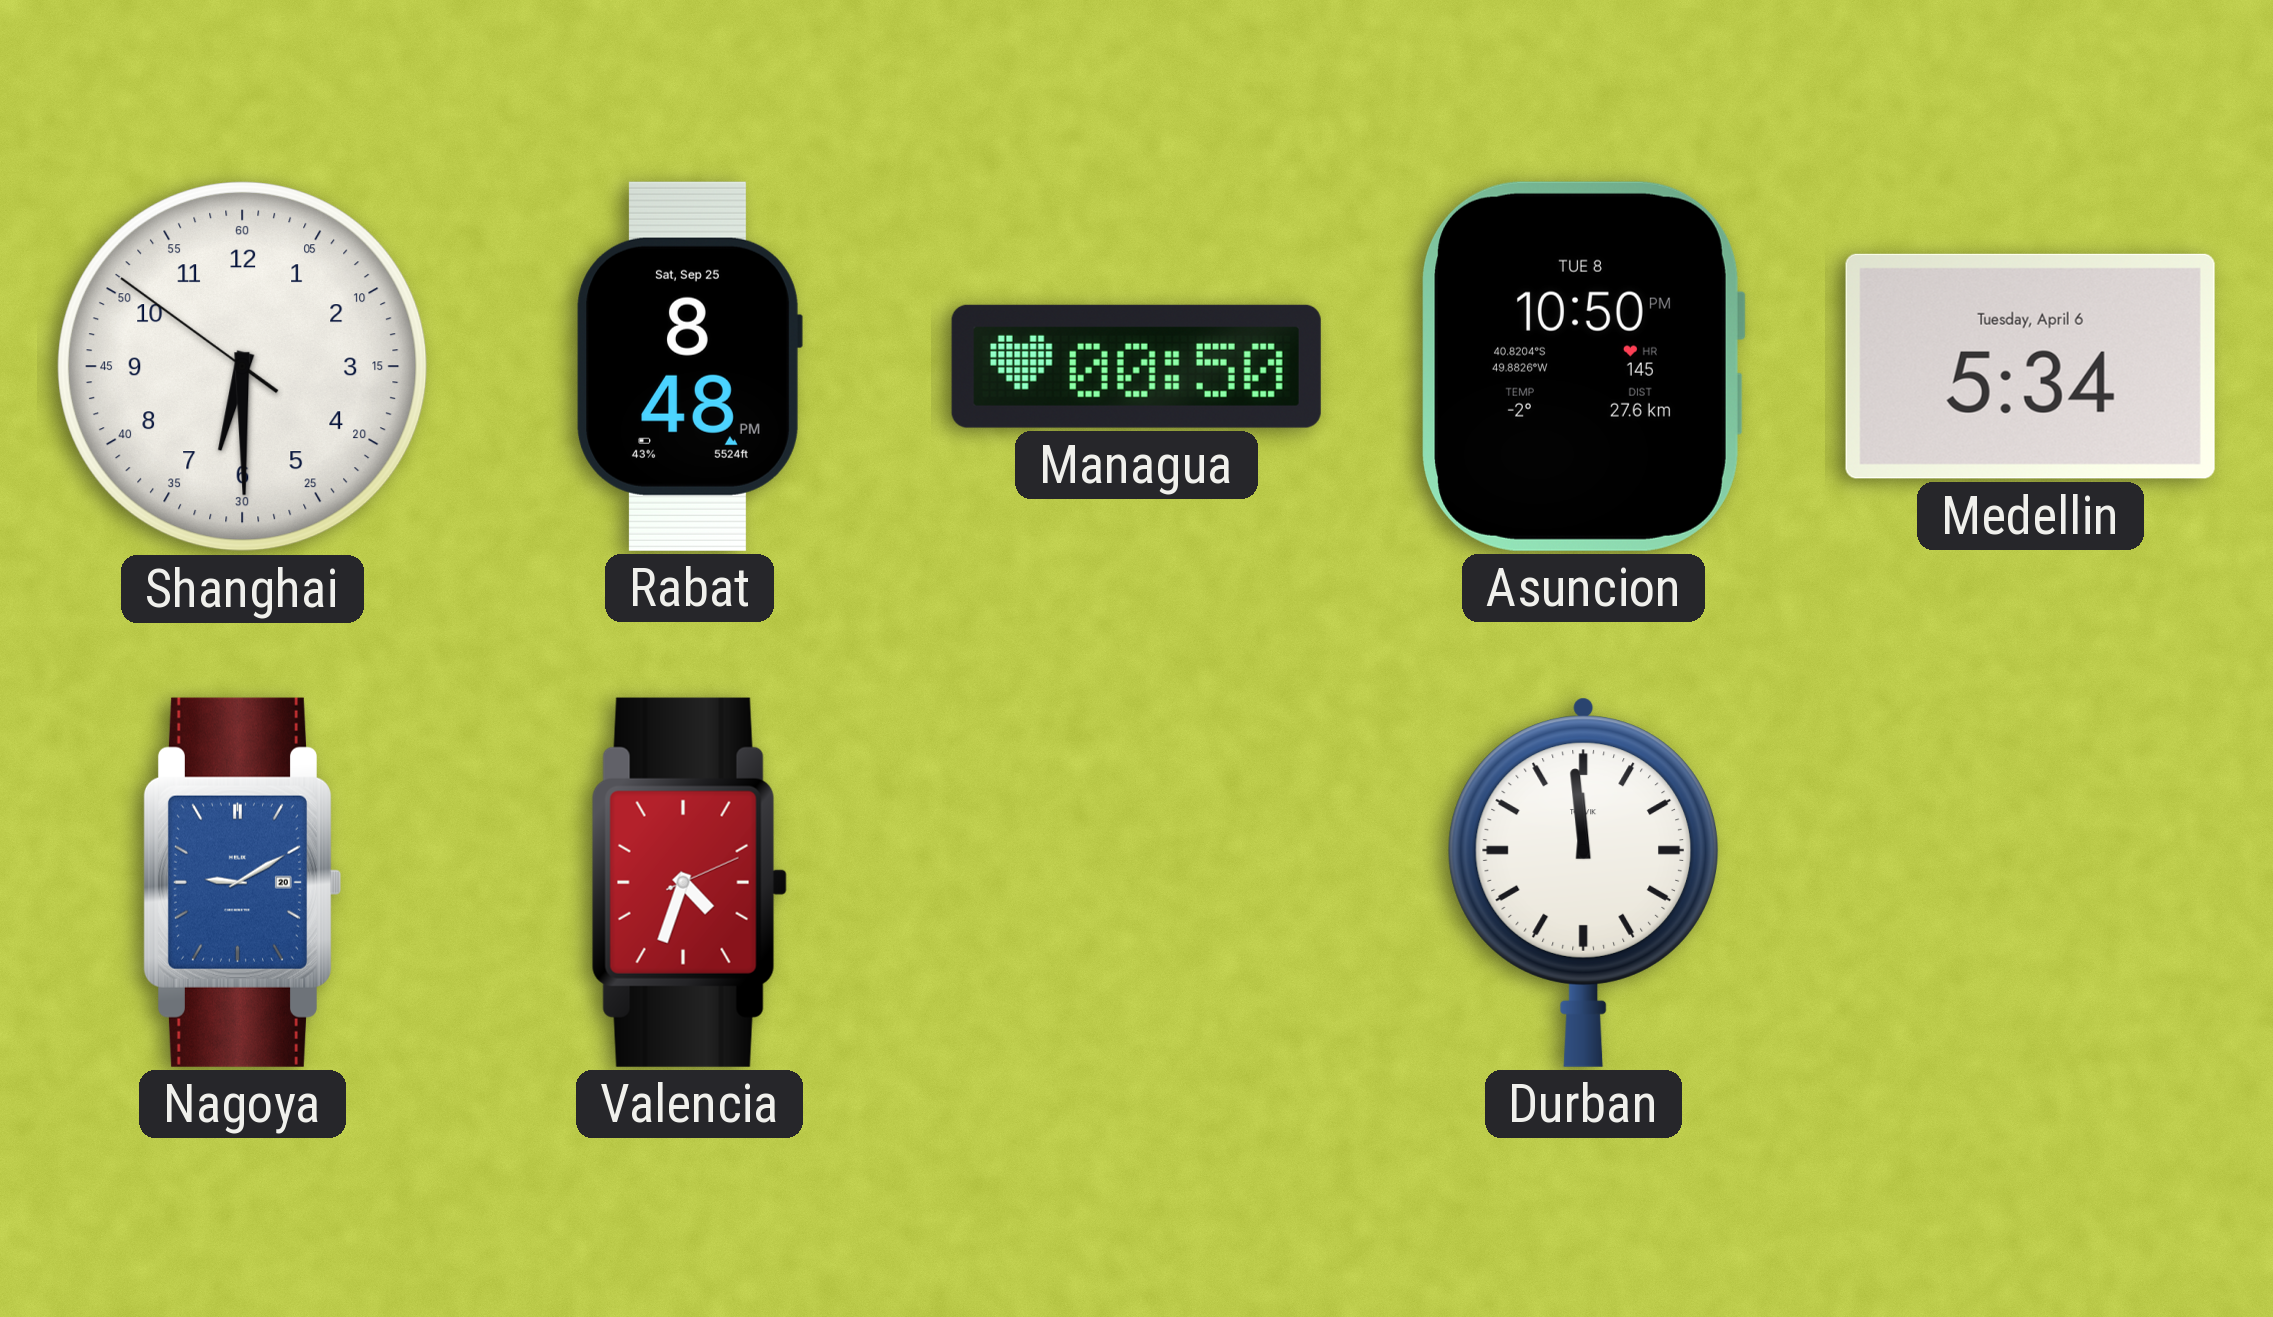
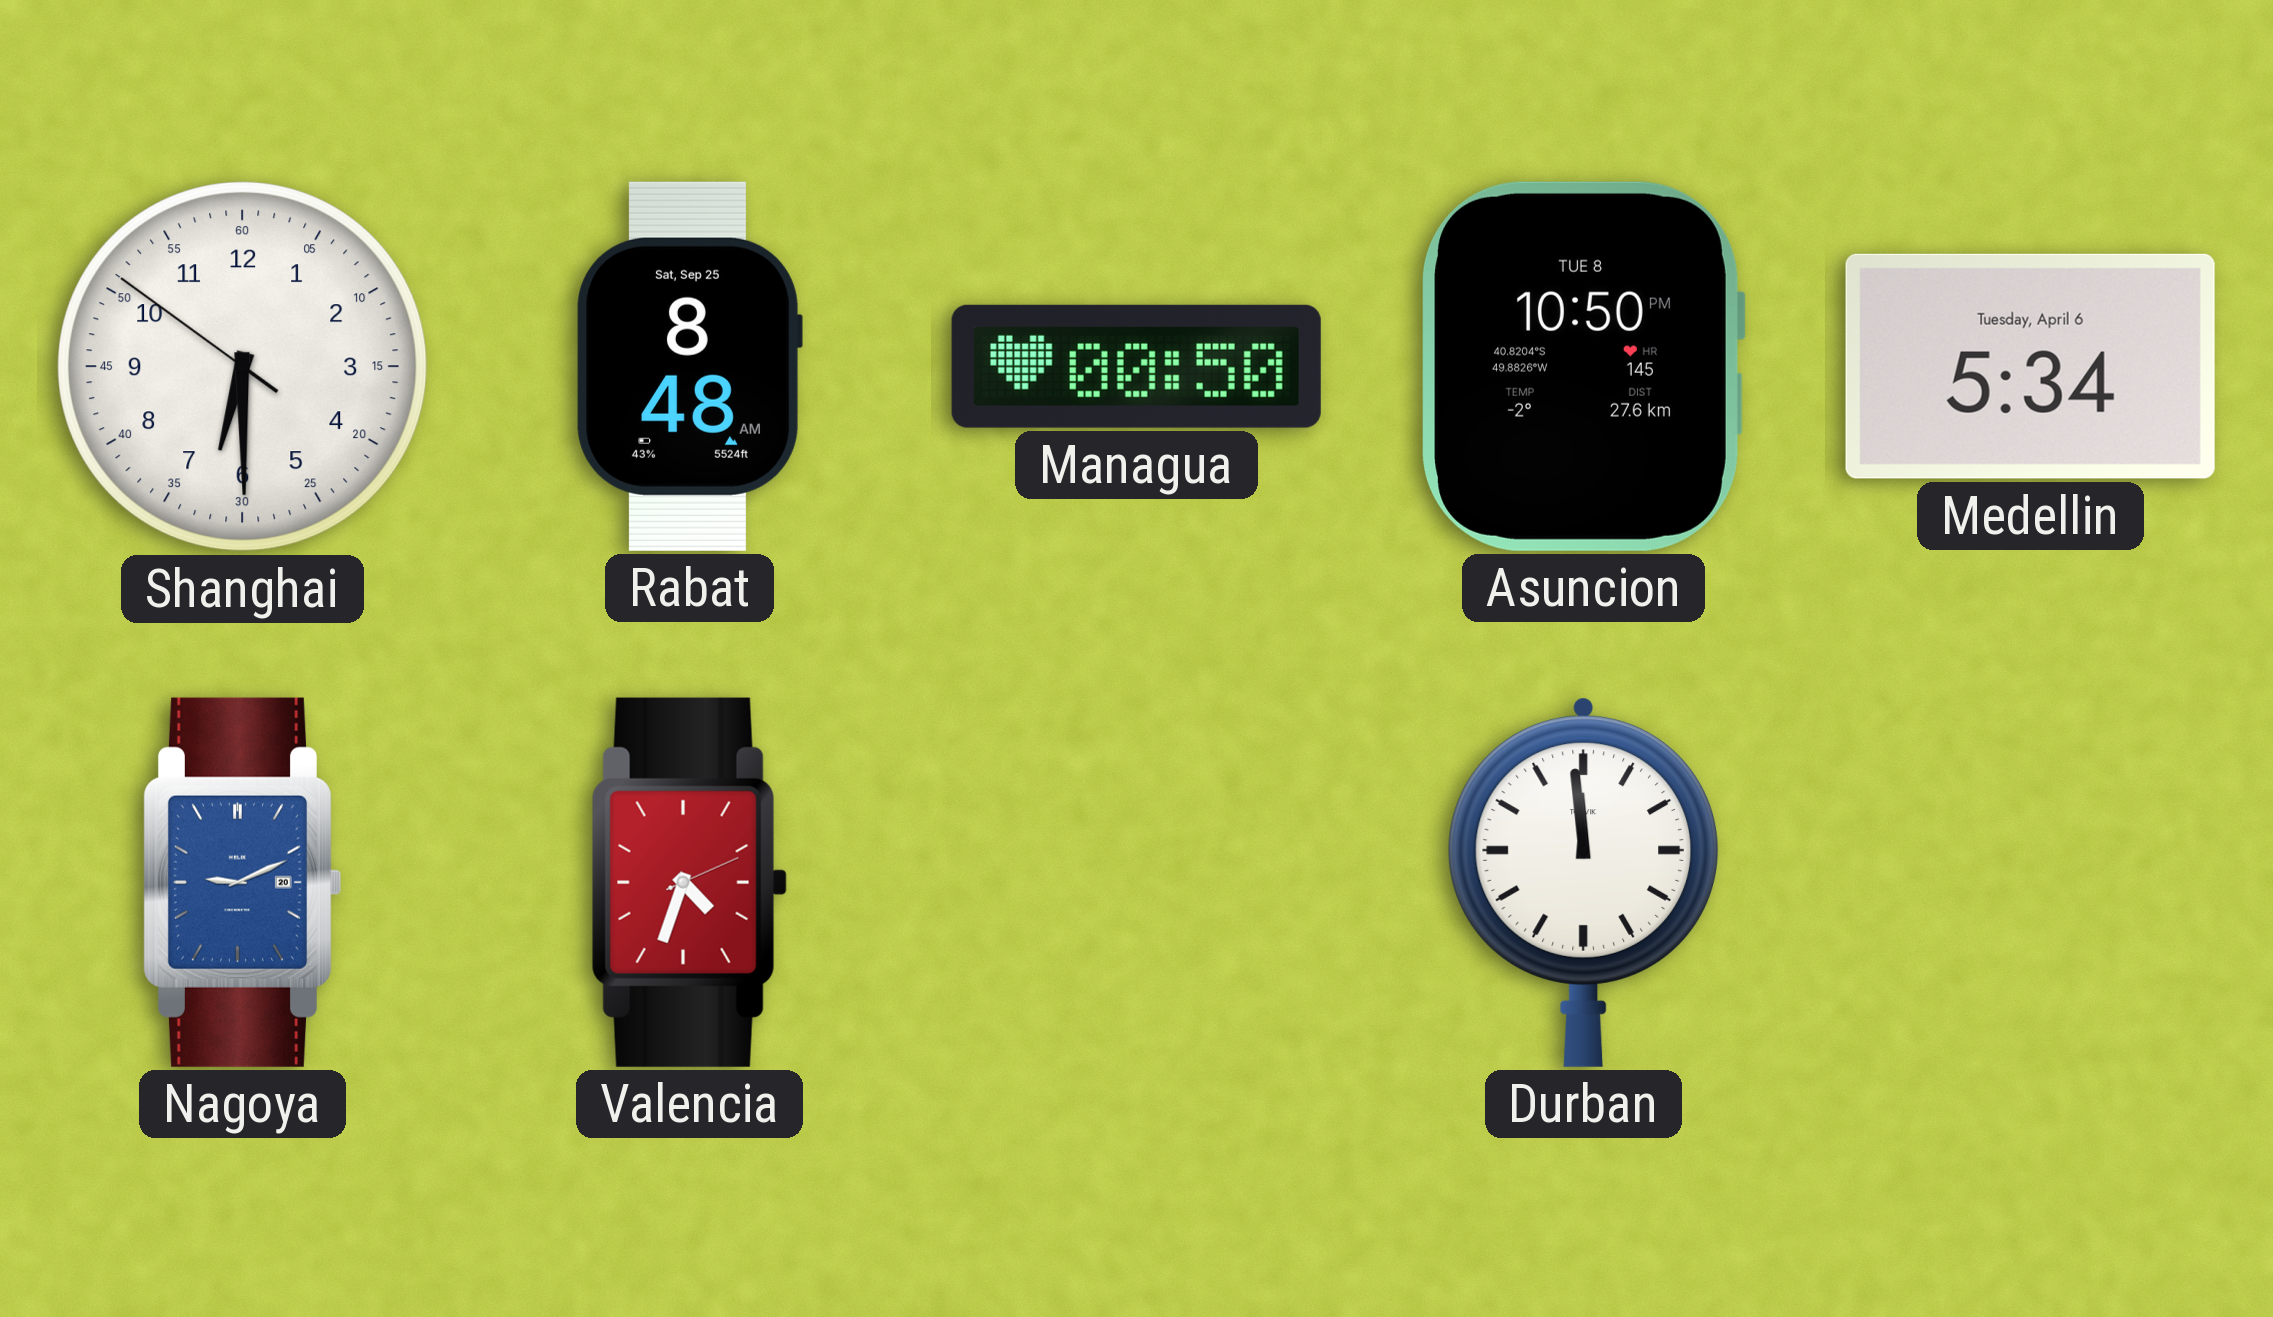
Rabat: 8:48 PM -> 8:48 AM
Nagoya: 9:10 -> 9:11
